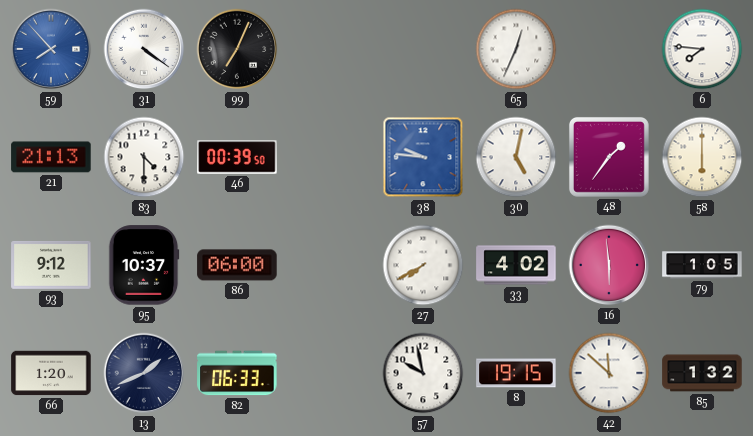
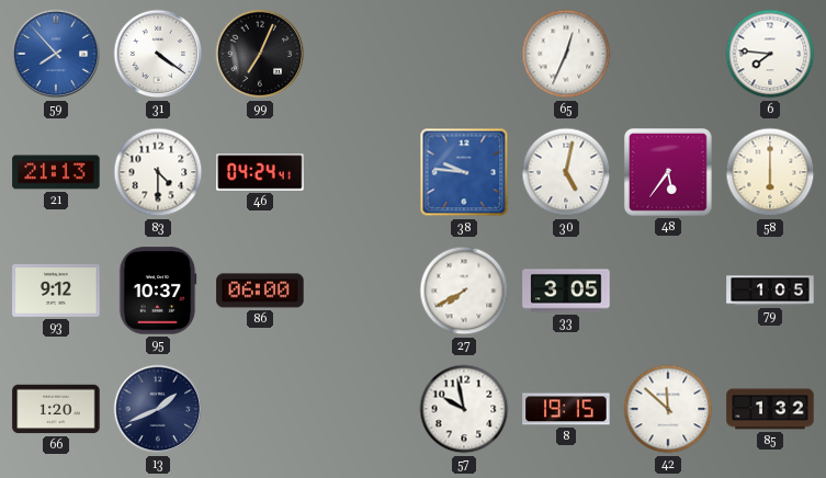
46: 00:39 -> 04:24
48: 1:36 -> 5:36
33: 4:02 -> 3:05
16: 5:59 -> none
82: 06:33 -> none
